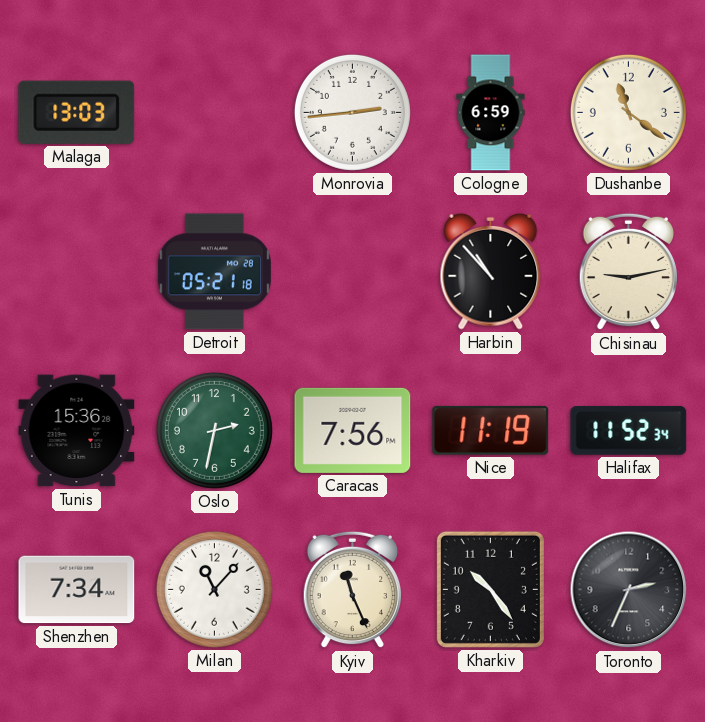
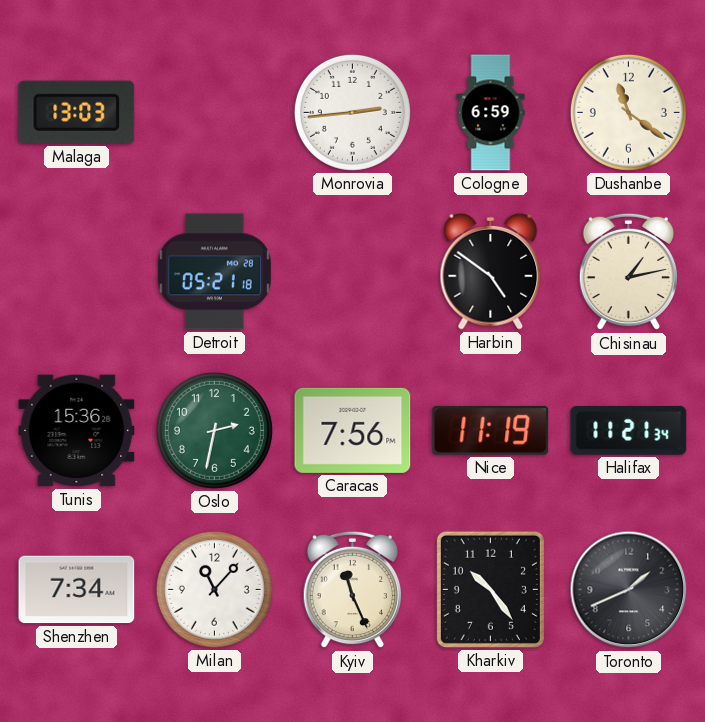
Harbin: 10:53 -> 4:51
Chisinau: 9:13 -> 1:13
Halifax: 11:52 -> 11:21
Toronto: 2:34 -> 1:41
